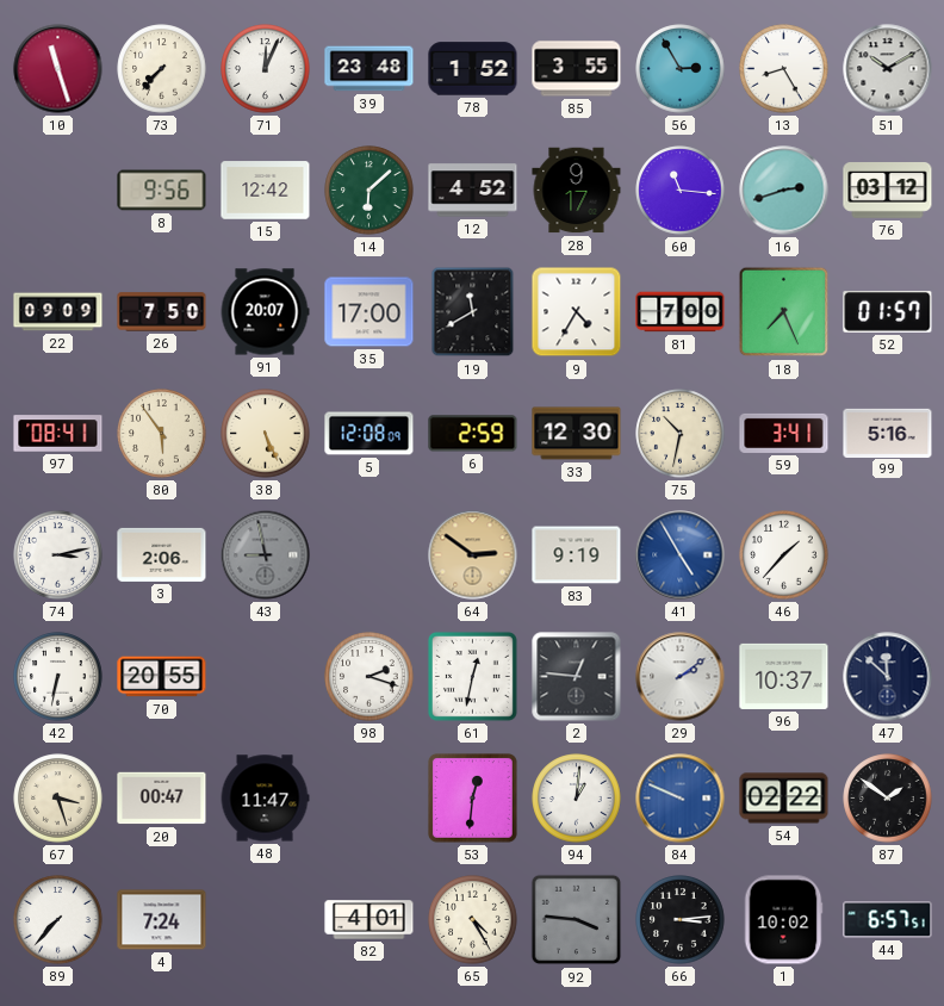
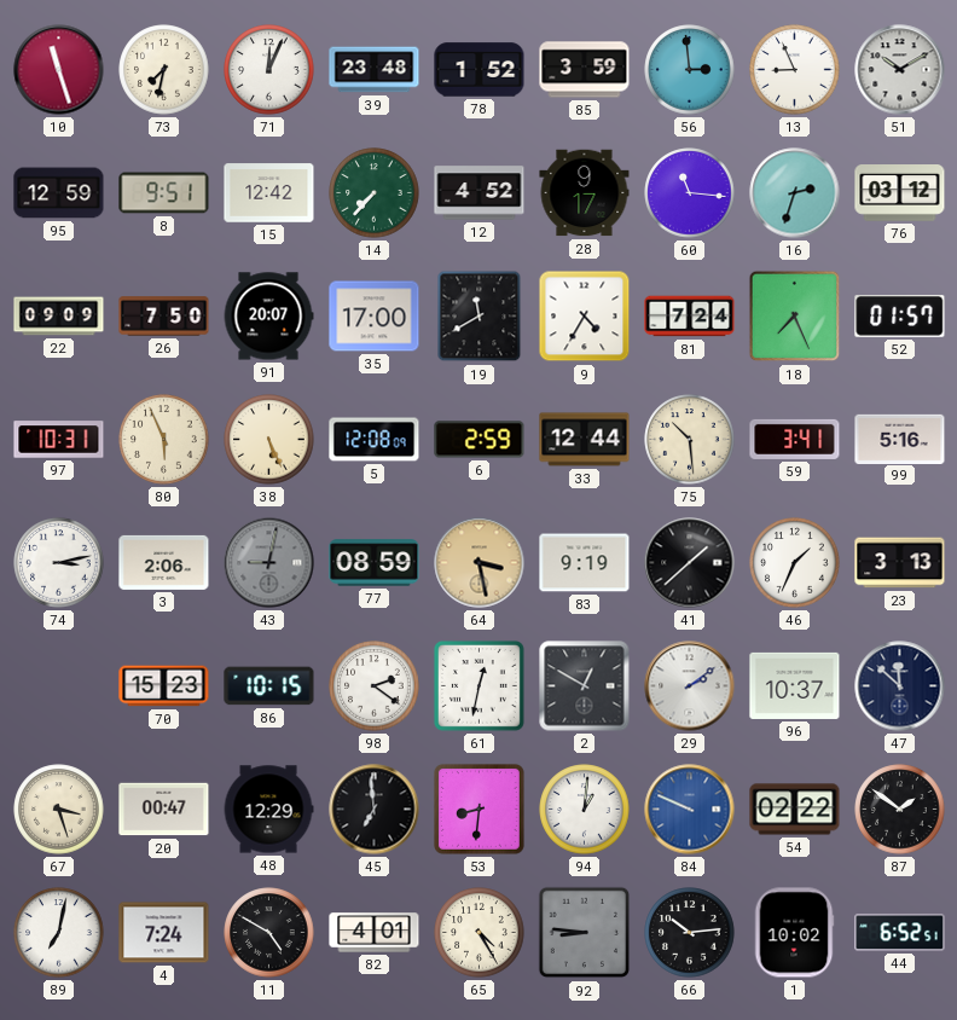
73: 7:37 -> 7:32
85: 3:55 -> 3:59
56: 2:55 -> 2:59
13: 8:25 -> 8:56
95: none -> 12:59
8: 9:56 -> 9:51
14: 6:08 -> 7:37
16: 2:42 -> 2:33
81: 7:00 -> 7:24
97: 08:41 -> 10:31
80: 5:54 -> 5:56
33: 12:30 -> 12:44
75: 10:32 -> 10:29
43: 8:58 -> 9:02
77: none -> 08:59
64: 2:51 -> 3:28
41: 4:55 -> 1:38
41 dial: blue -> black
46: 1:37 -> 1:34
23: none -> 3:13
42: 6:32 -> none
70: 20:55 -> 15:23
86: none -> 10:15
98: 2:18 -> 2:21
2: 12:46 -> 12:50
48: 11:47 -> 12:29
45: none -> 6:59
53: 12:31 -> 8:31
89: 7:37 -> 7:02
11: none -> 4:50
92: 3:46 -> 8:46
66: 3:14 -> 10:14
44: 6:57 -> 6:52
